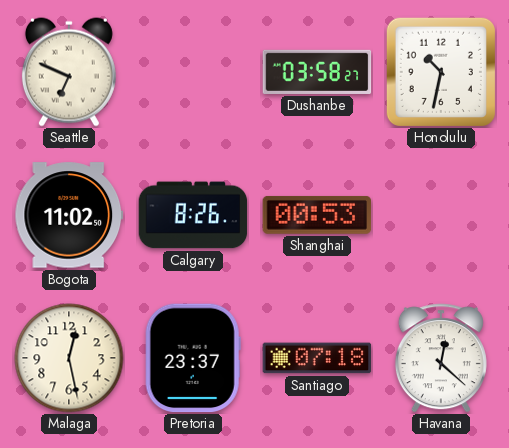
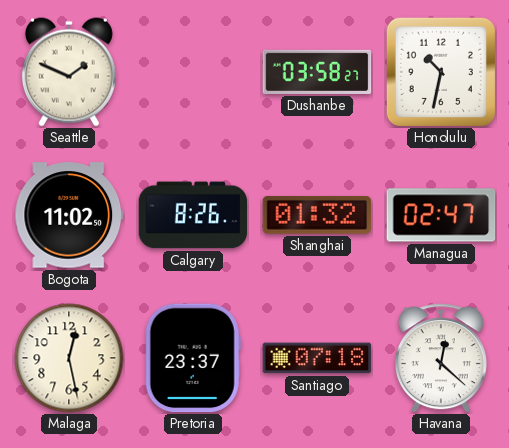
Seattle: 6:49 -> 1:49
Shanghai: 00:53 -> 01:32
Managua: none -> 02:47
